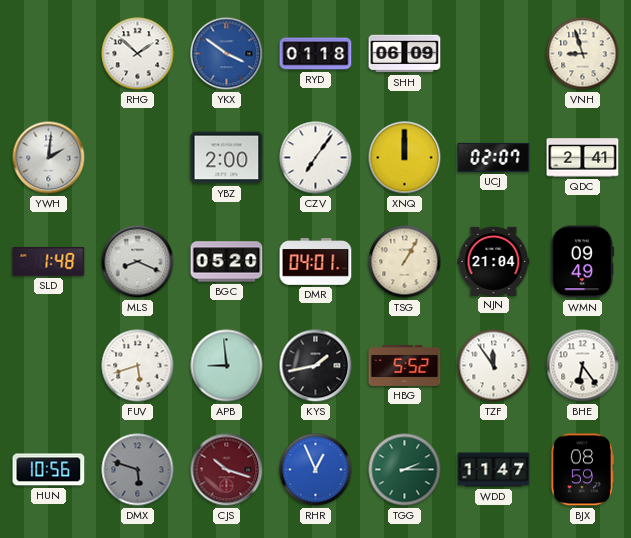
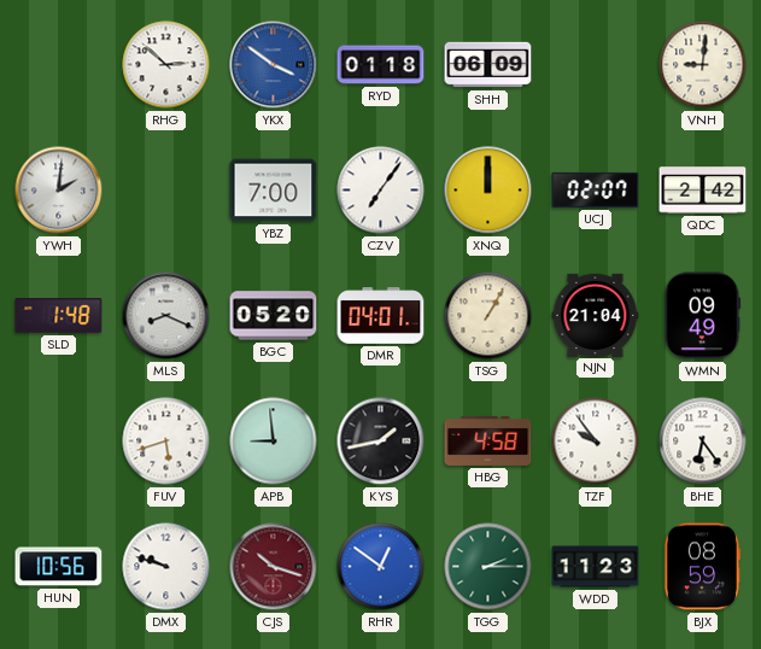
RHG: 1:52 -> 2:52
VNH: 8:57 -> 9:01
YBZ: 2:00 -> 7:00
QDC: 2:41 -> 2:42
HBG: 5:52 -> 4:58
TZF: 11:54 -> 9:54
DMX: 5:48 -> 9:48
DMX dial: grey -> white
RHR: 12:56 -> 12:51
WDD: 11:47 -> 11:23
